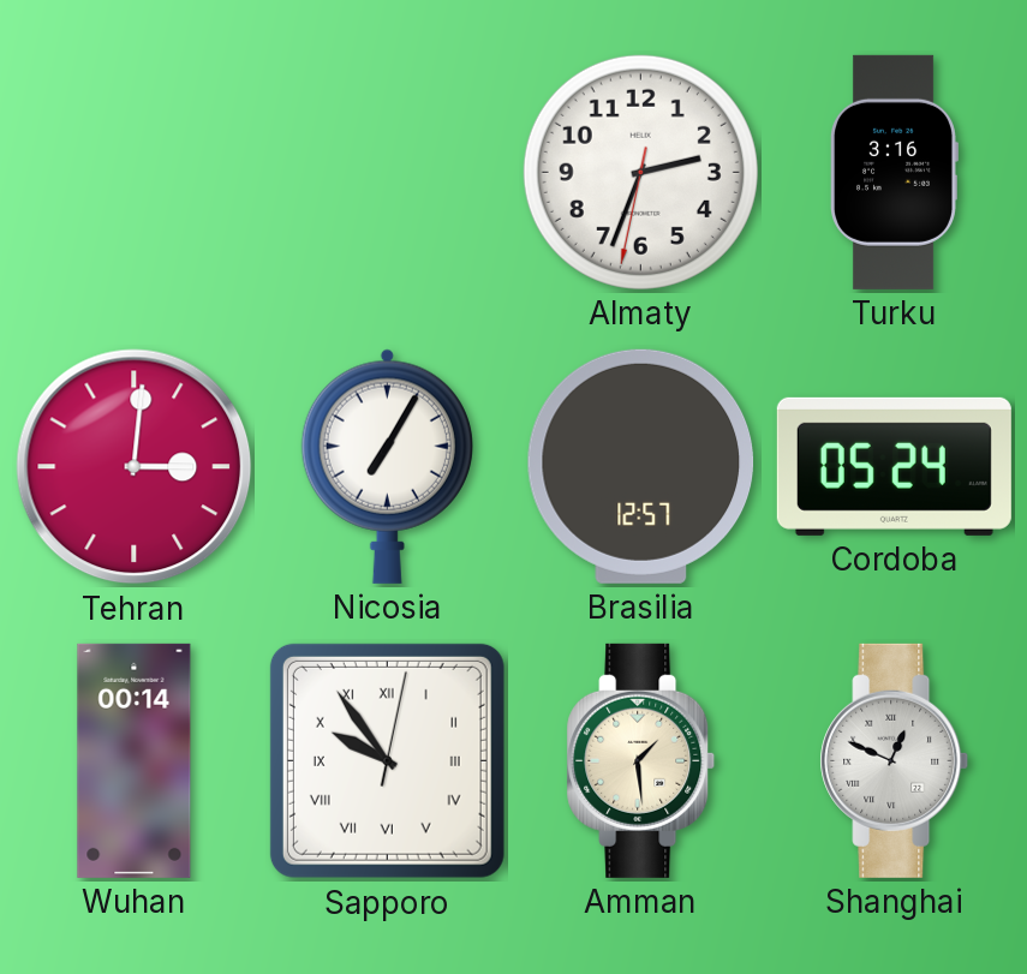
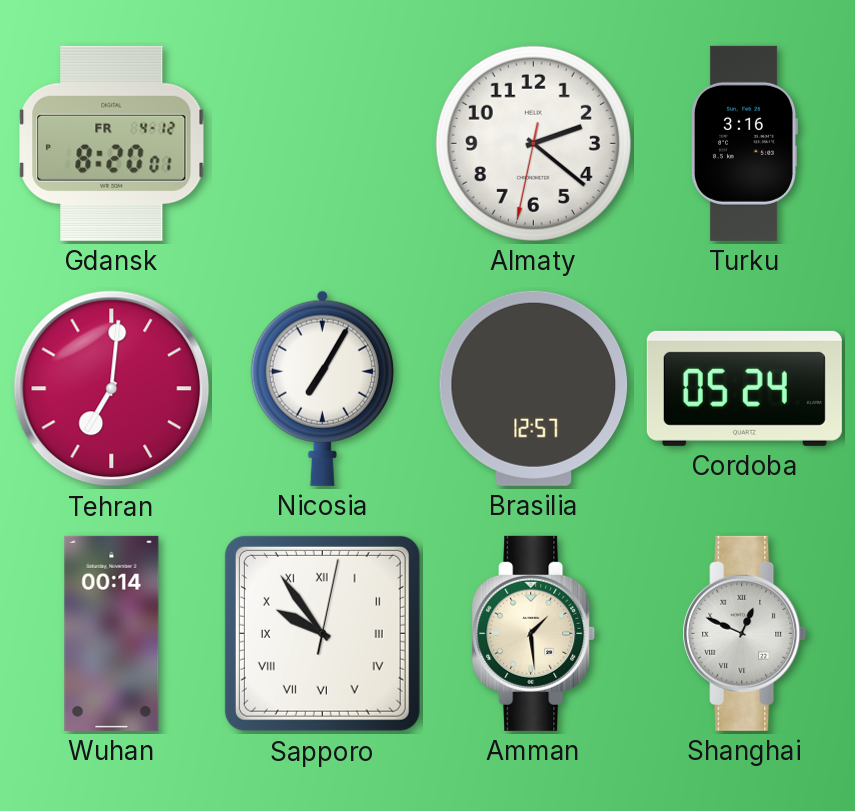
Gdansk: none -> 8:20
Almaty: 2:33 -> 2:21
Tehran: 3:01 -> 7:01
